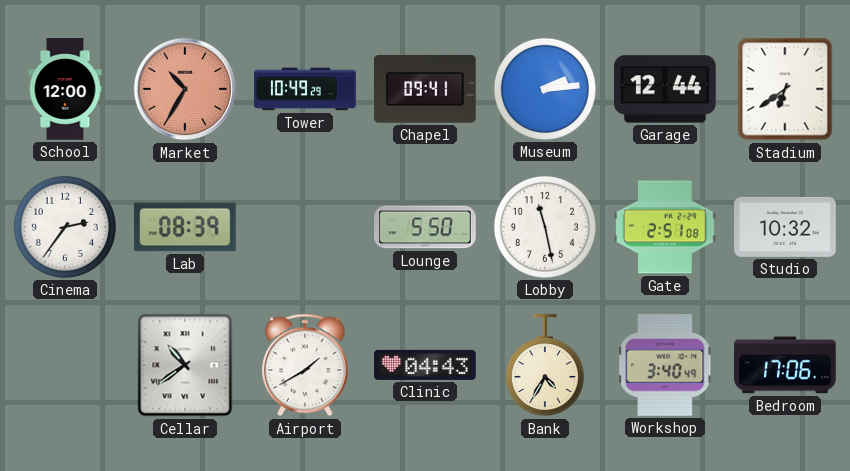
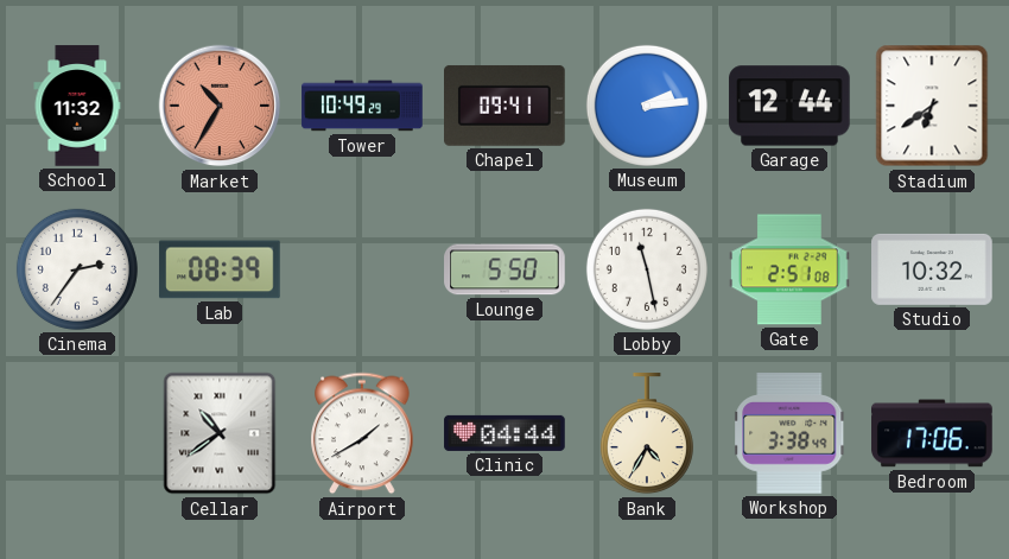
School: 12:00 -> 11:32
Clinic: 04:43 -> 04:44
Workshop: 3:40 -> 3:38
